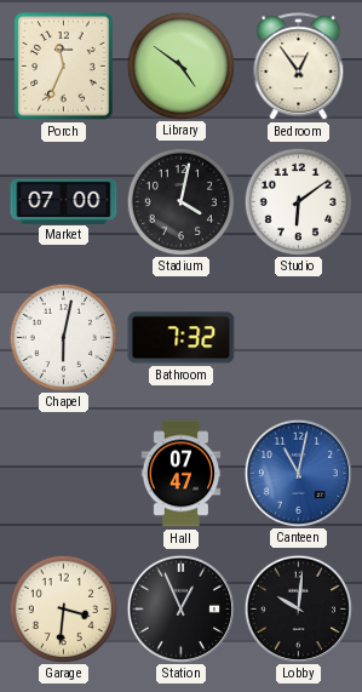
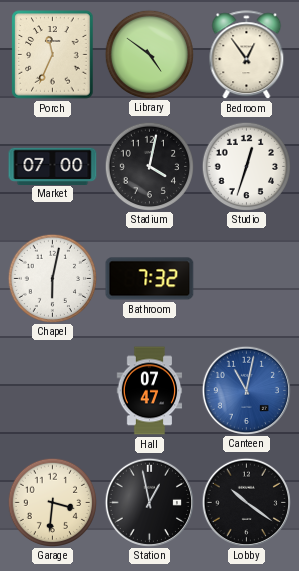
Studio: 6:09 -> 12:33
Station: 12:56 -> 12:58
Lobby: 10:01 -> 10:21
